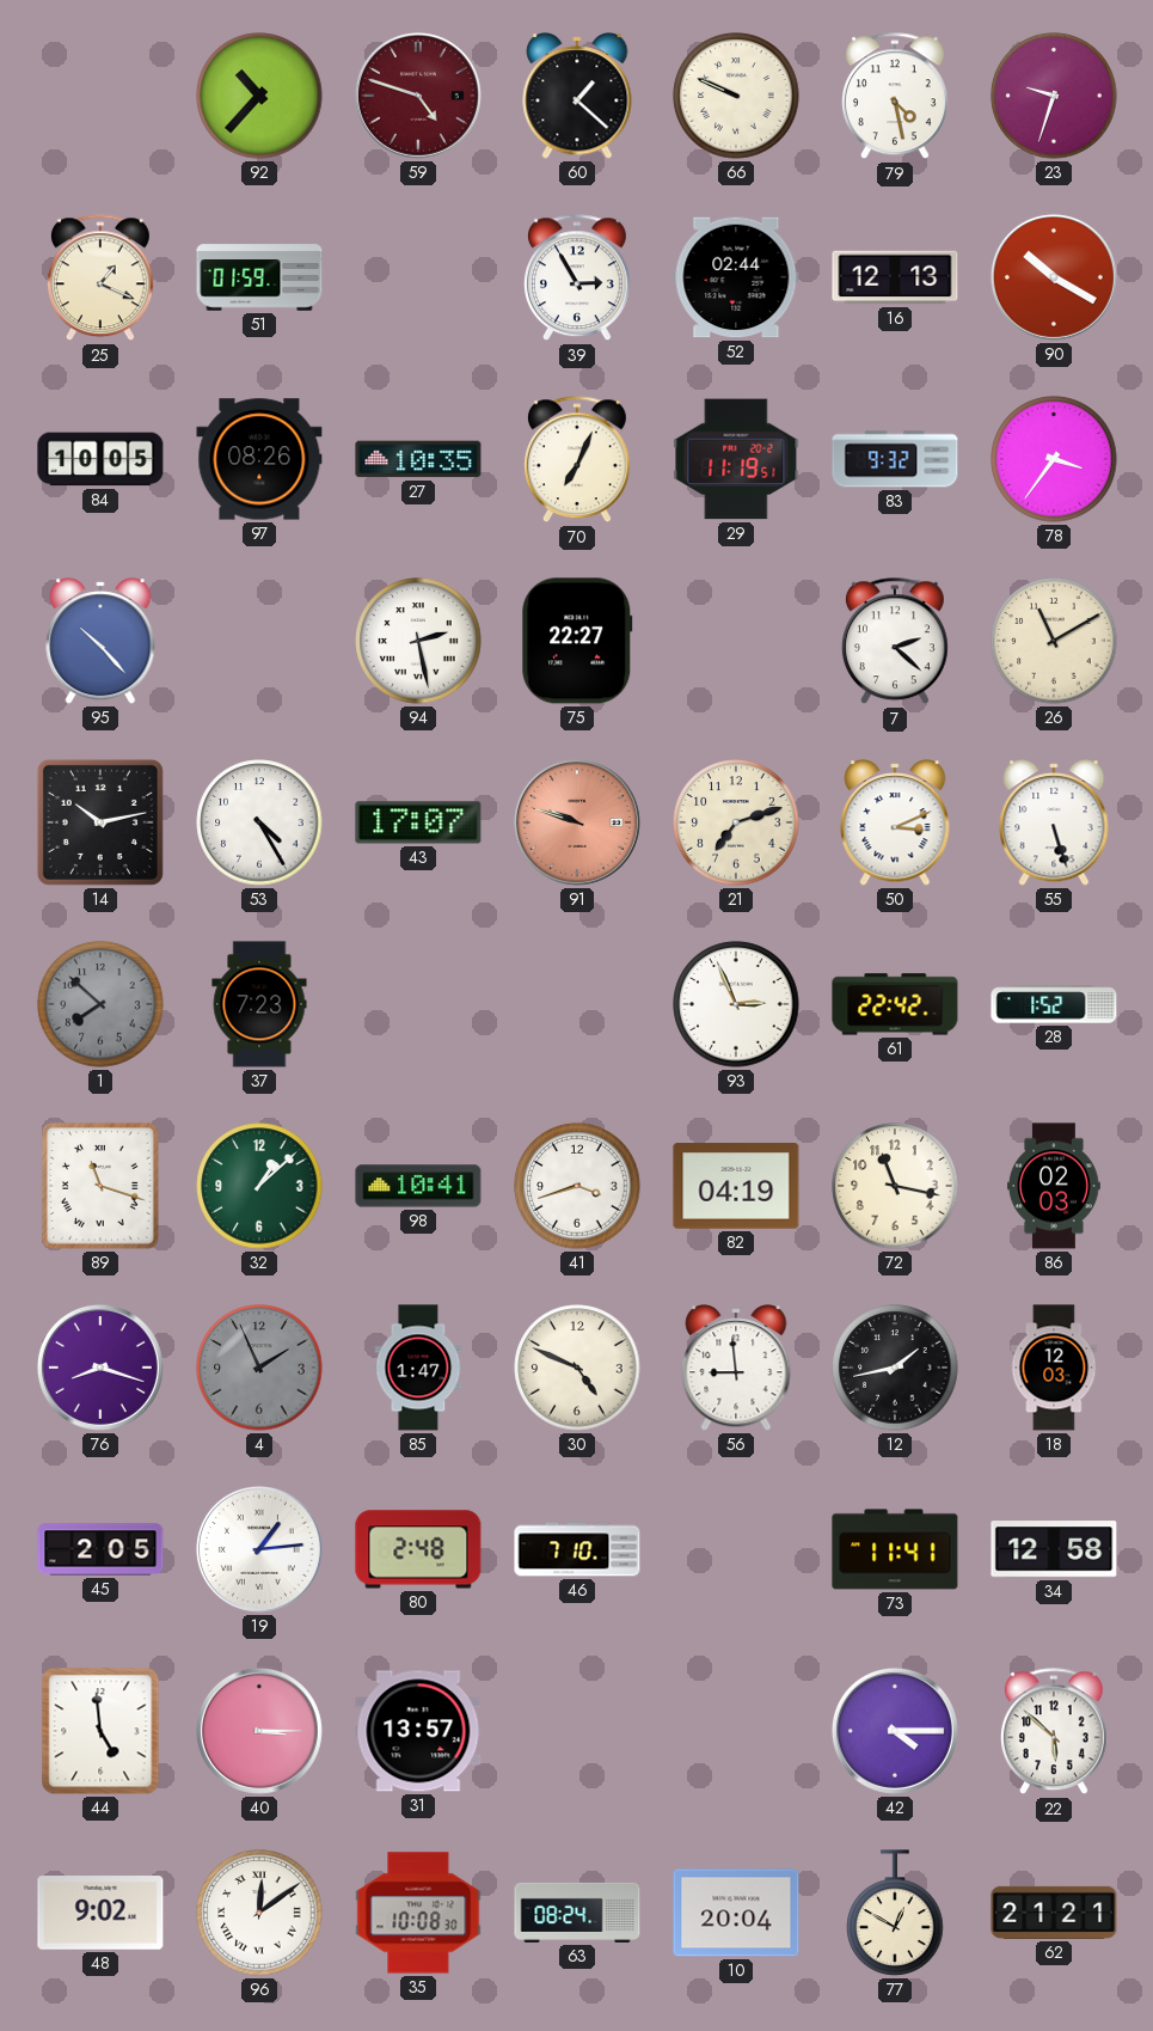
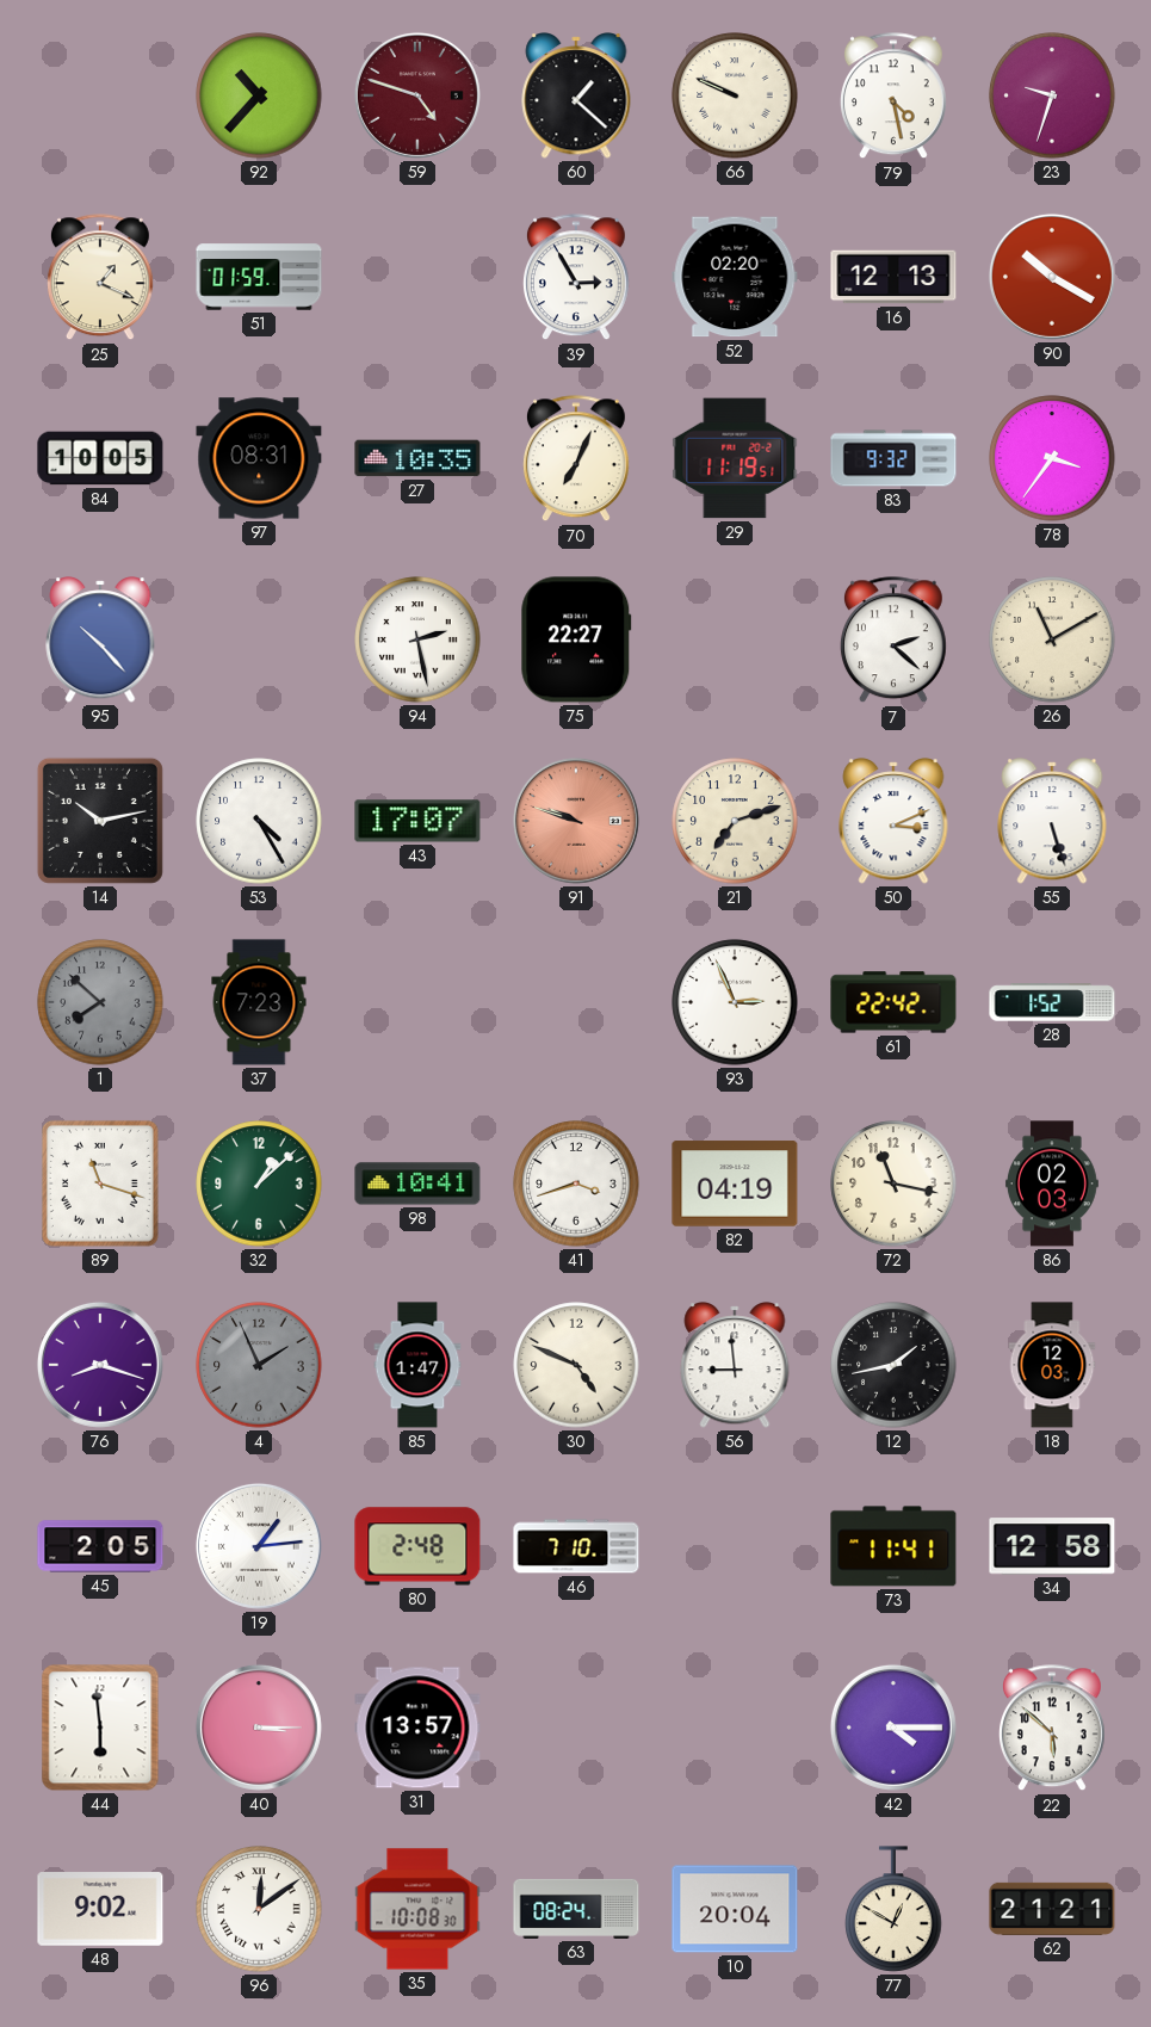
52: 02:44 -> 02:20
97: 08:26 -> 08:31
44: 4:59 -> 5:59
